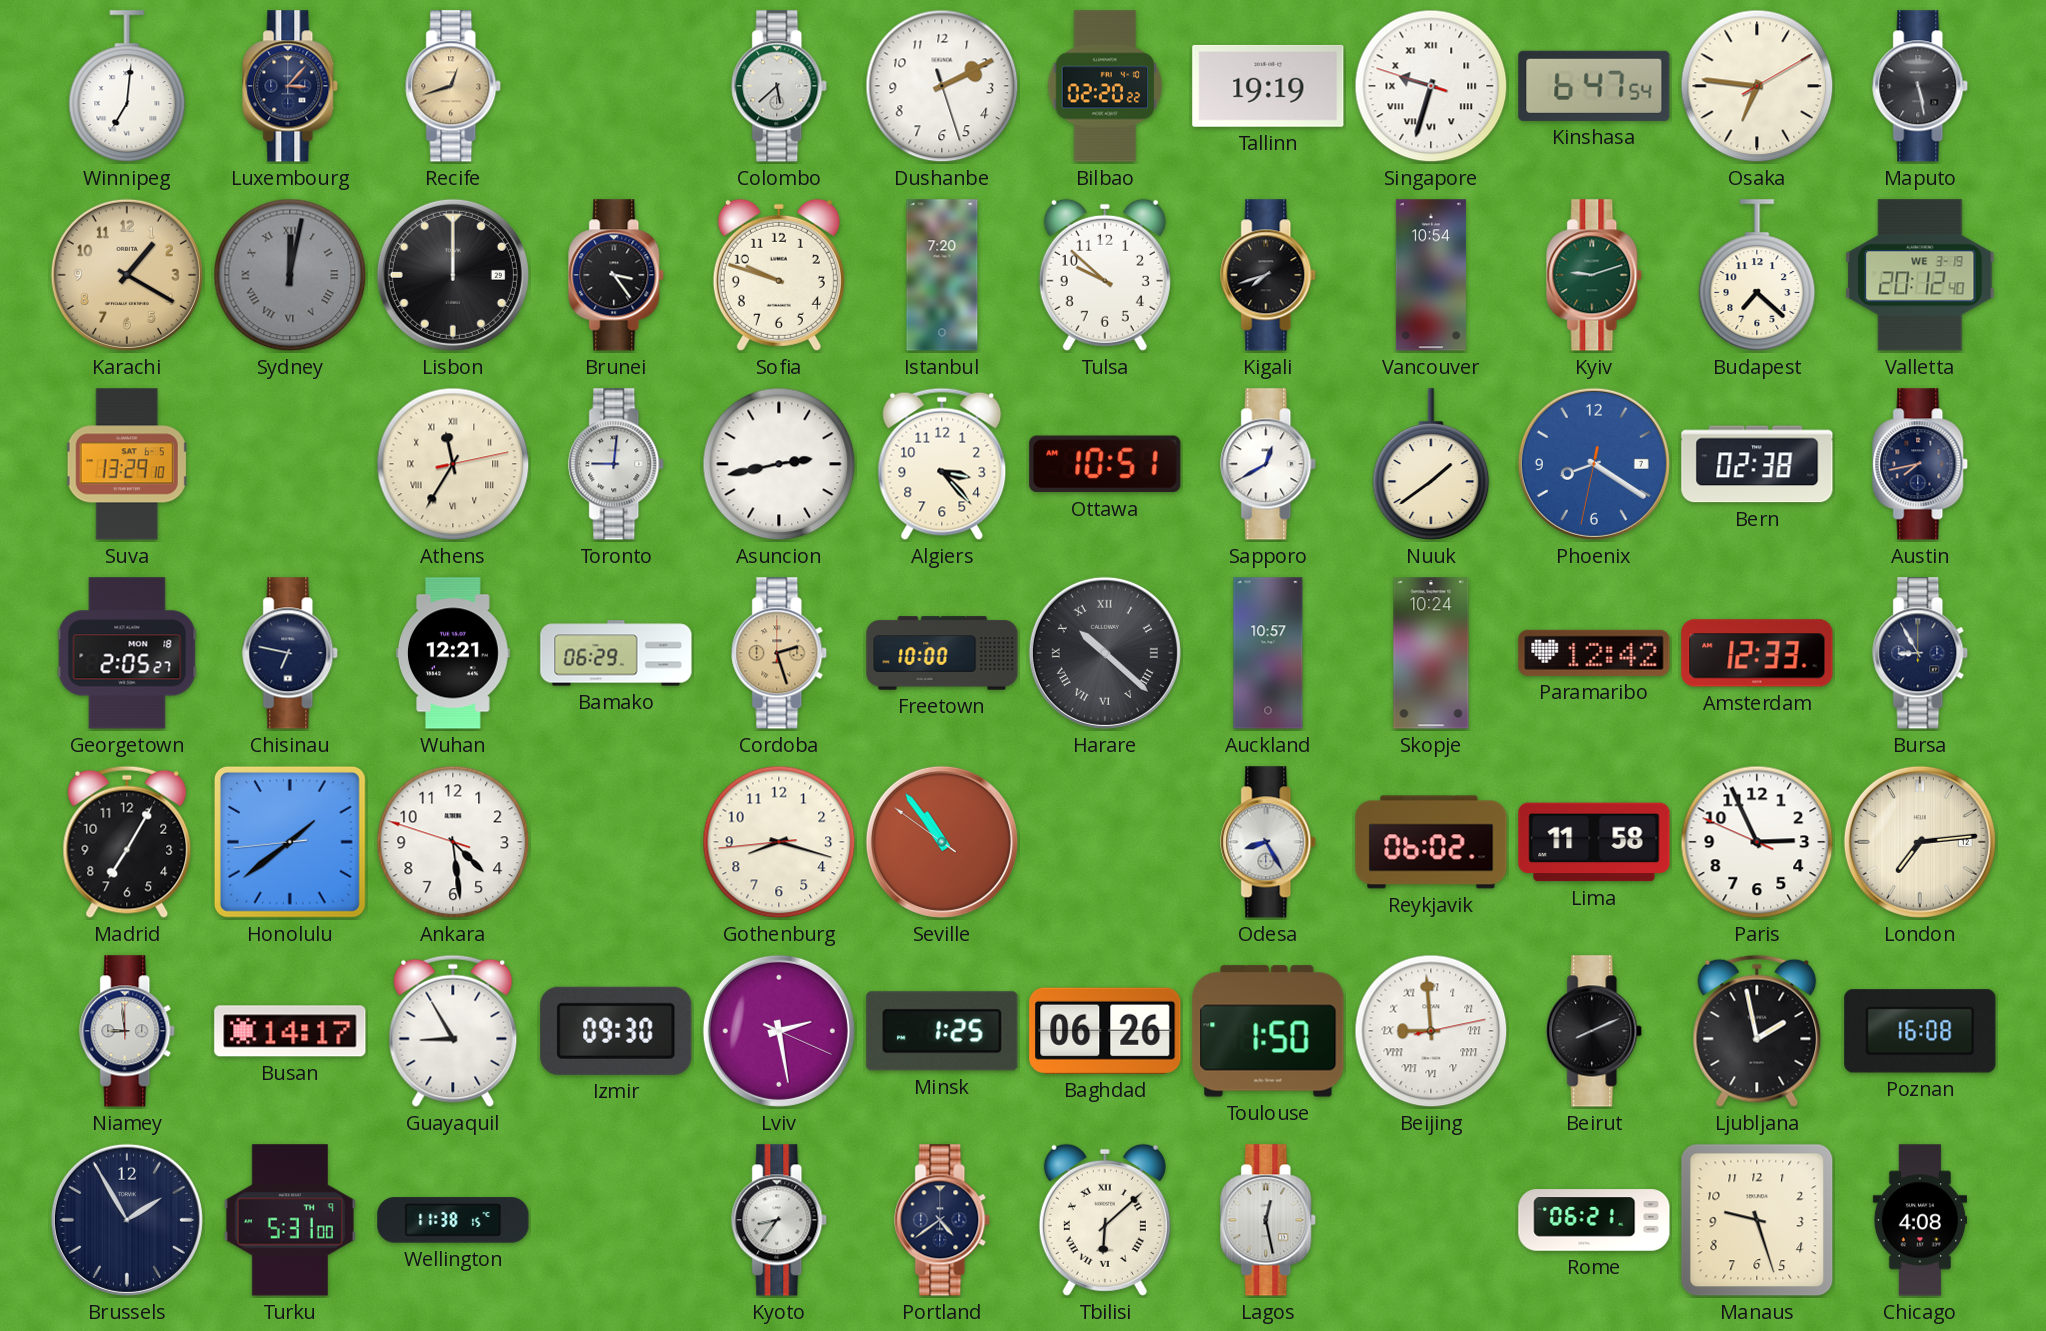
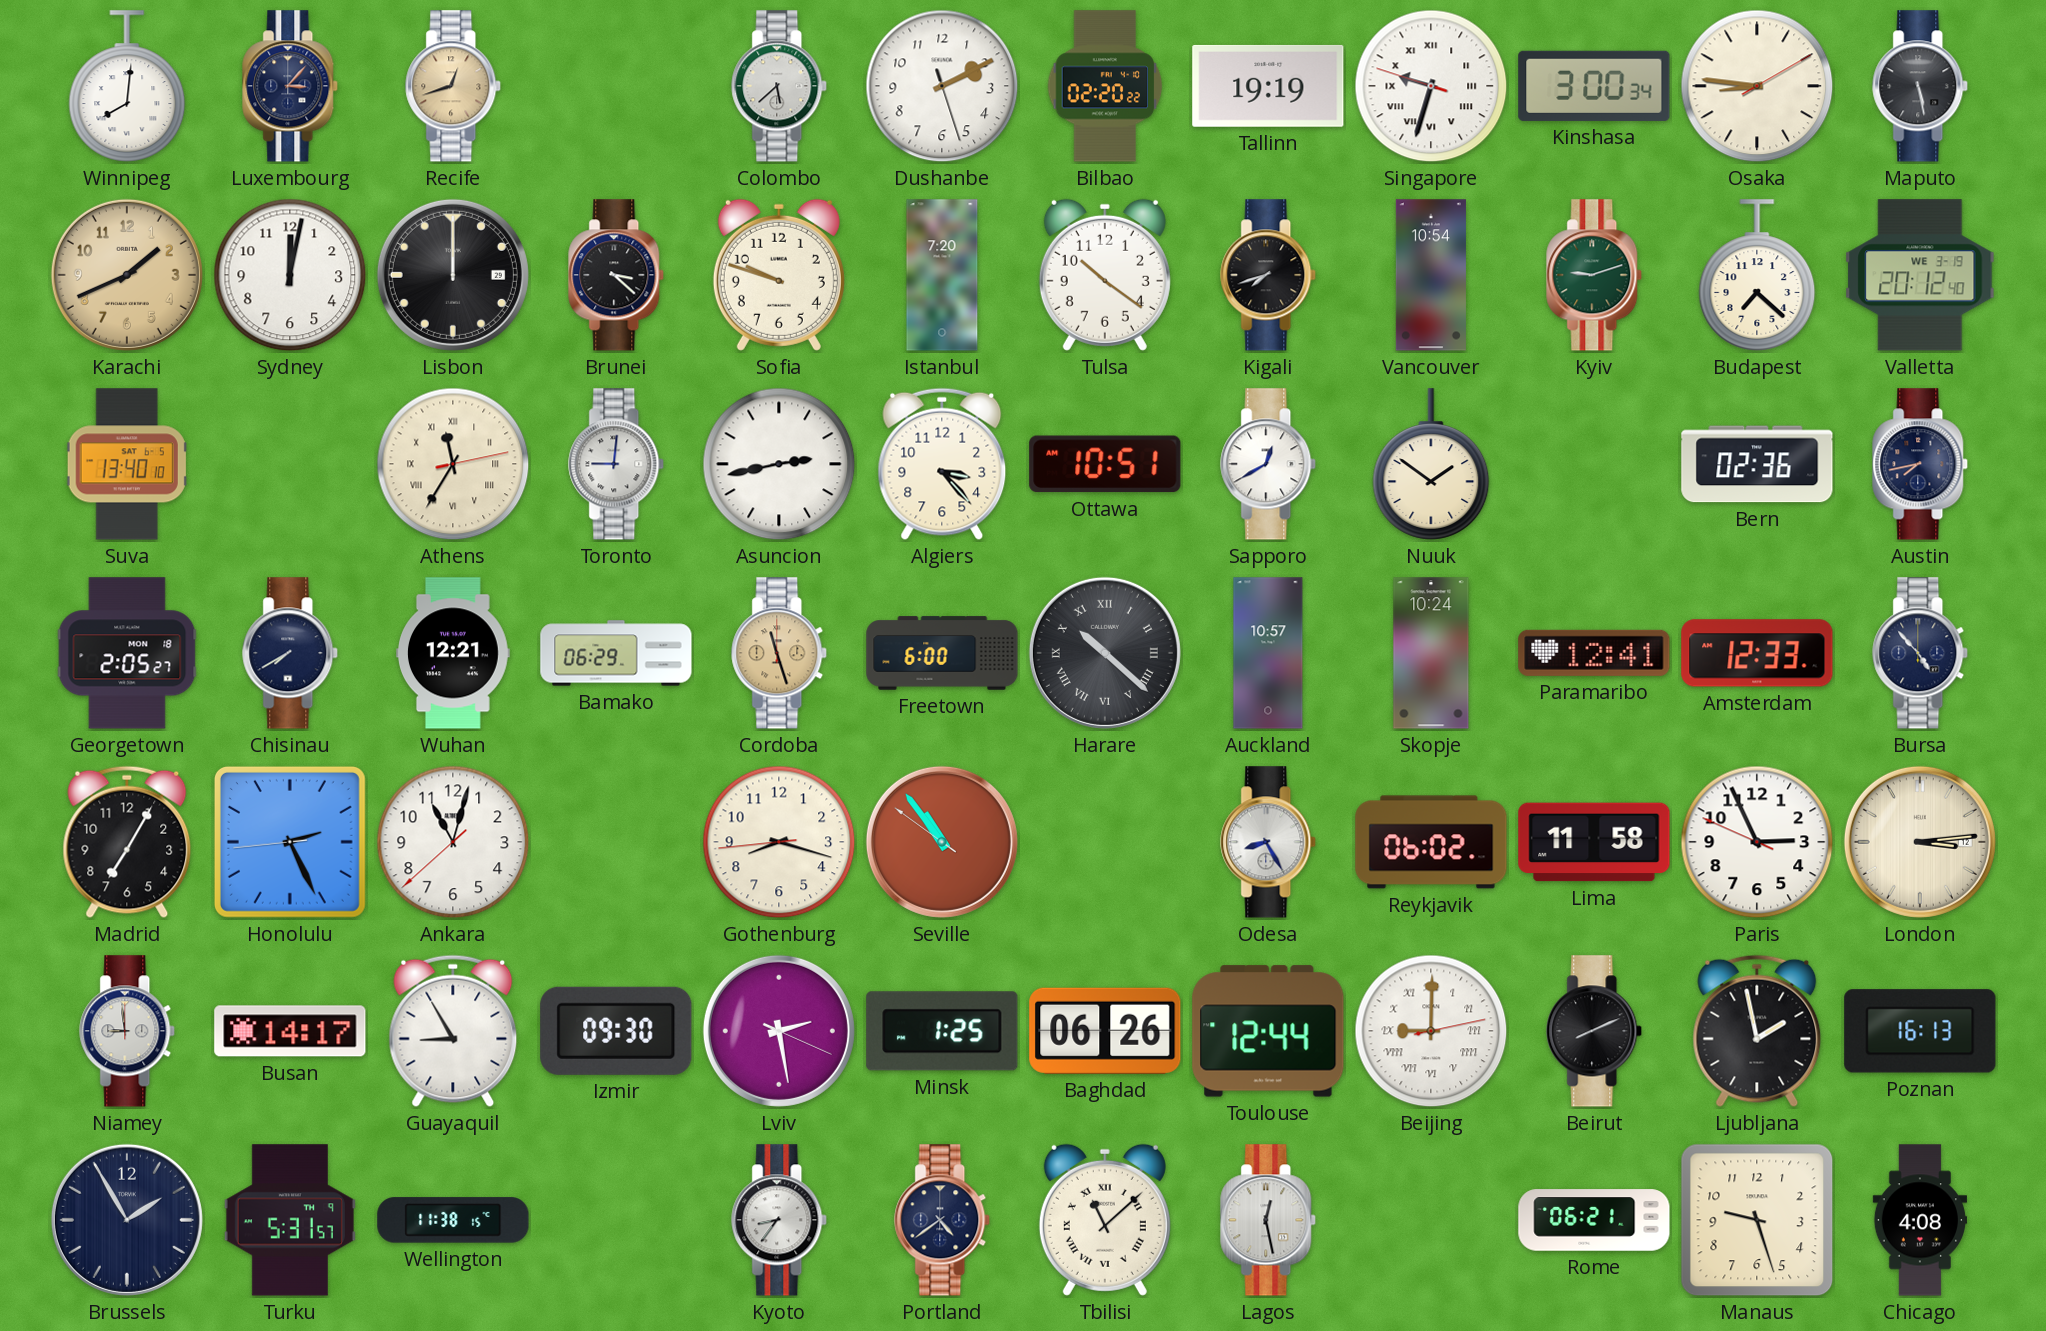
Winnipeg: 7:01 -> 8:01
Kinshasa: 6:47 -> 3:00
Osaka: 6:46 -> 8:46
Karachi: 1:20 -> 1:41
Sydney dial: grey -> white
Sydney numerals: Roman -> Arabic
Brunei: 3:24 -> 3:22
Tulsa: 9:52 -> 10:21
Suva: 13:29 -> 13:40
Nuuk: 1:39 -> 1:51
Phoenix: 8:20 -> none
Bern: 02:38 -> 02:36
Chisinau: 6:47 -> 7:40
Cordoba: 2:27 -> 11:27
Freetown: 10:00 -> 6:00
Paramaribo: 12:42 -> 12:41
Bursa: 8:55 -> 4:53
Honolulu: 1:38 -> 2:25
Ankara: 4:28 -> 11:02
London: 7:14 -> 3:14
Toulouse: 1:50 -> 12:44
Beijing: 8:59 -> 9:00
Poznan: 16:08 -> 16:13
Turku: 5:31:00 -> 5:31:57
Tbilisi: 6:08 -> 11:08
